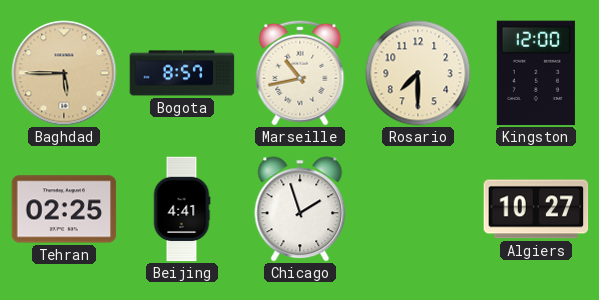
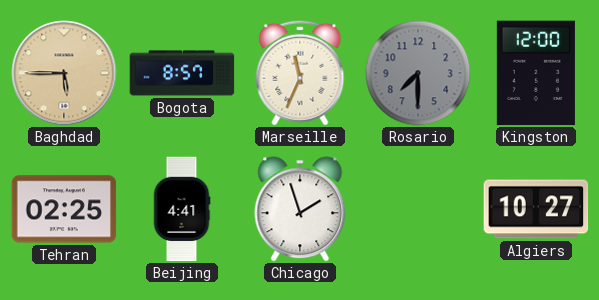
Marseille: 10:43 -> 11:34
Rosario dial: cream -> grey
